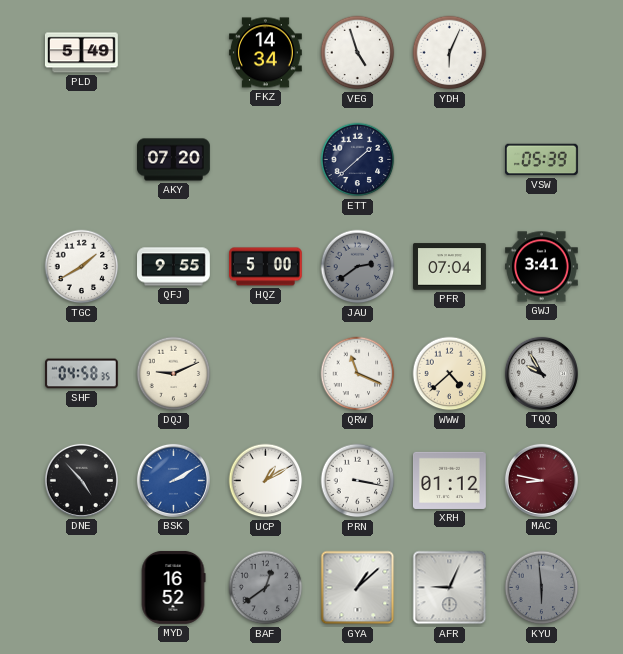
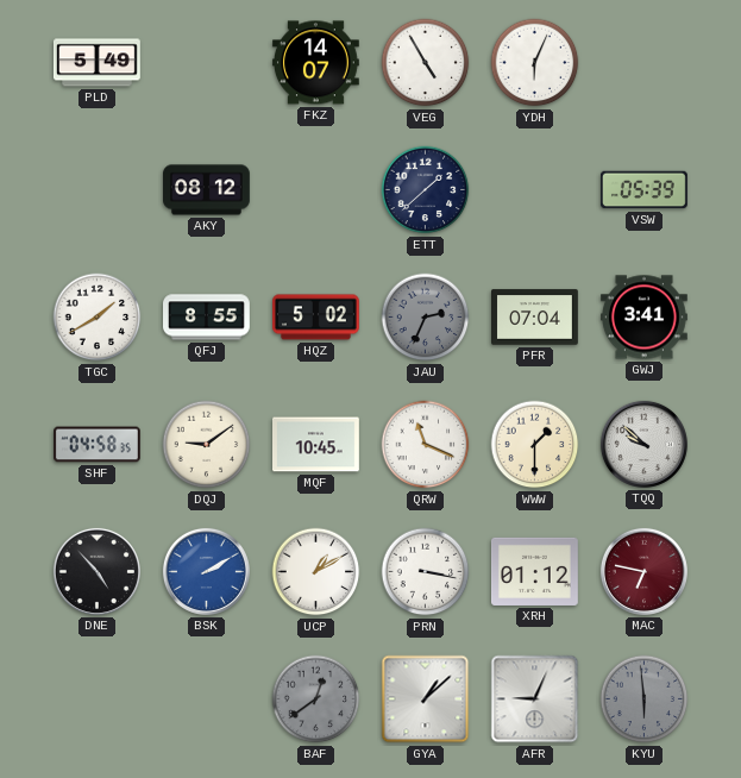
FKZ: 14:34 -> 14:07
VEG: 4:57 -> 4:55
AKY: 07:20 -> 08:12
QFJ: 9:55 -> 8:55
HQZ: 5:00 -> 5:02
JAU: 2:39 -> 2:34
DQJ: 9:11 -> 9:09
MQF: none -> 10:45
WWW: 4:38 -> 1:30
TQQ: 9:55 -> 9:52
MAC: 8:47 -> 6:47
MYD: 16:52 -> none
